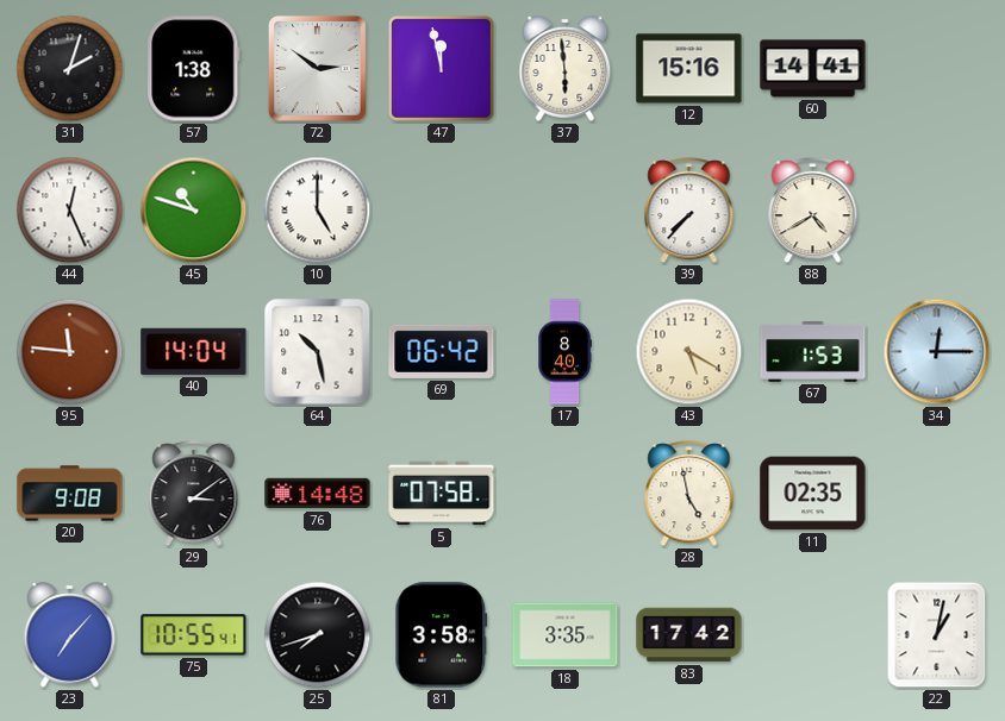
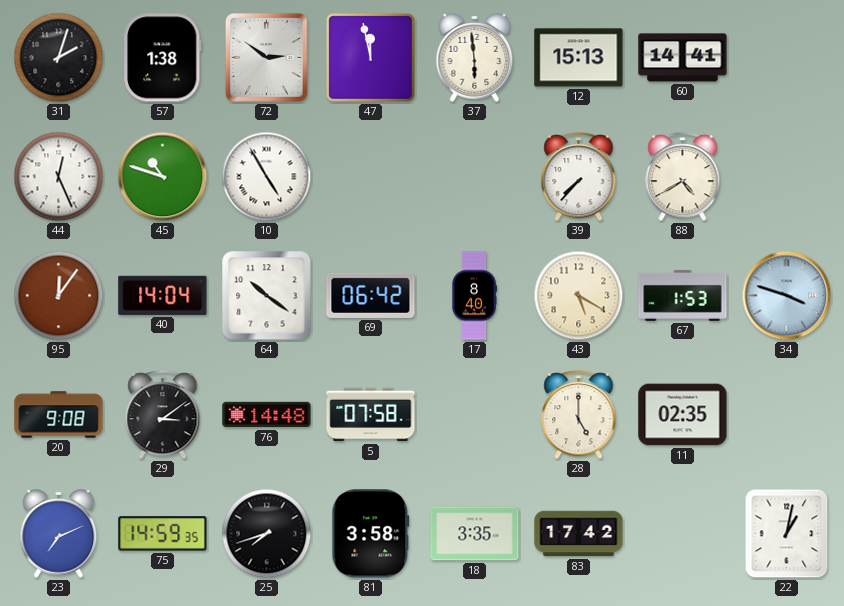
12: 15:16 -> 15:13
10: 5:00 -> 4:55
95: 11:46 -> 12:06
64: 10:28 -> 10:21
34: 12:15 -> 3:48
28: 4:58 -> 5:00
23: 7:07 -> 7:11
75: 10:55 -> 14:59
